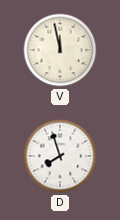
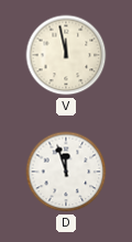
D: 7:57 -> 11:57
